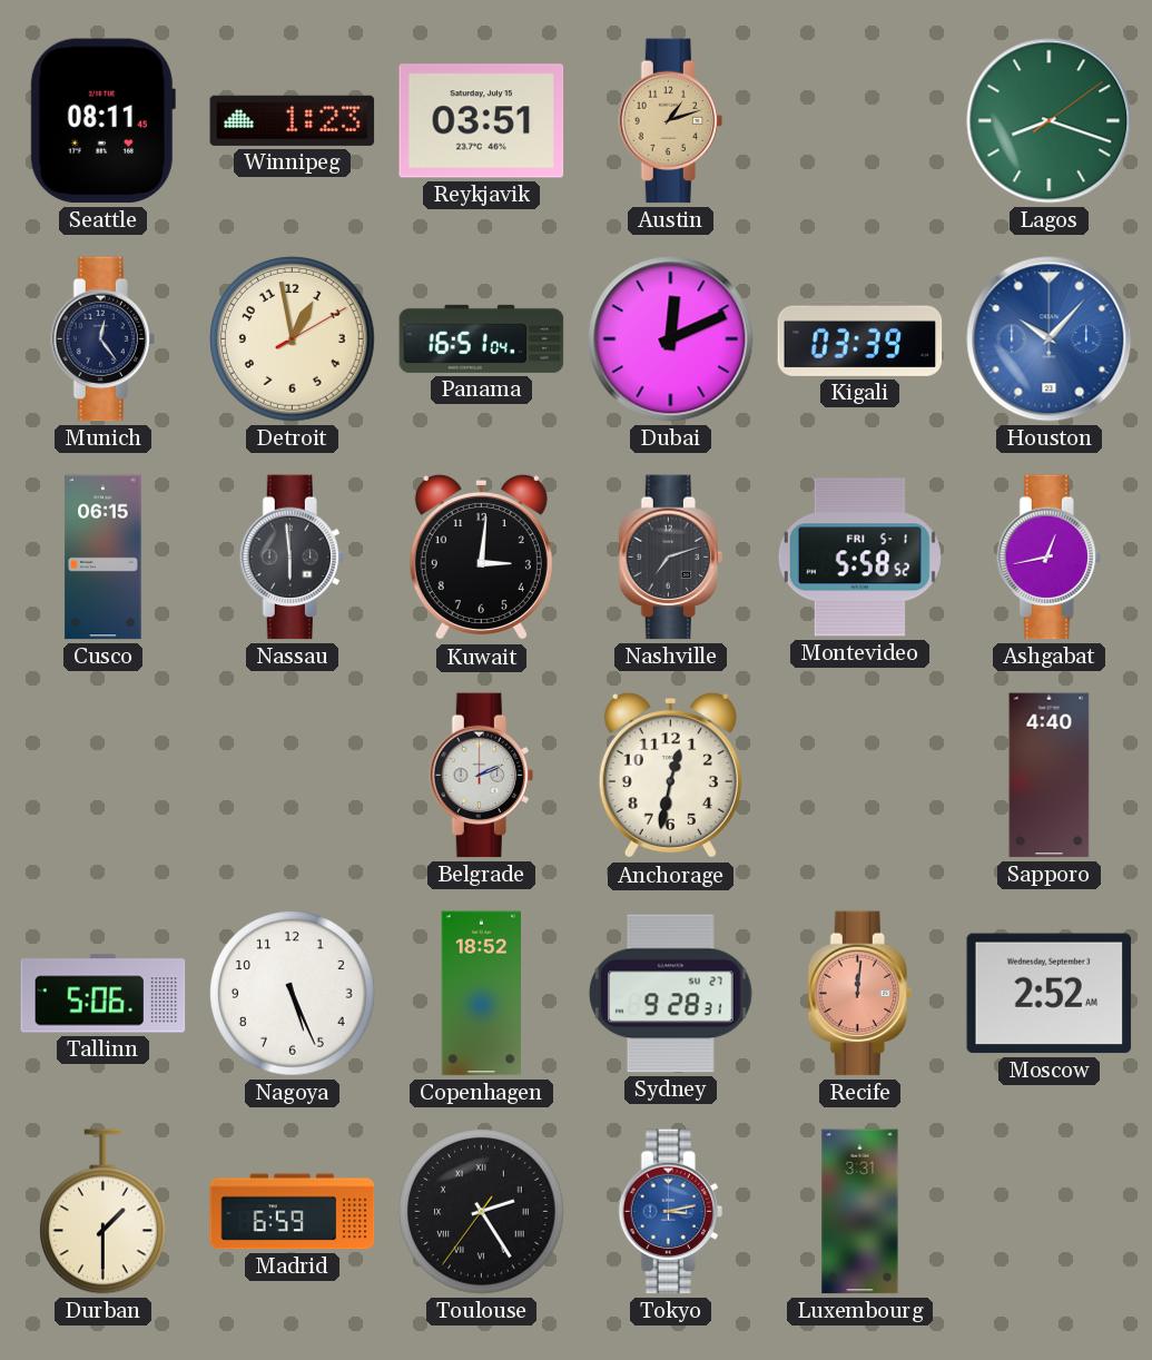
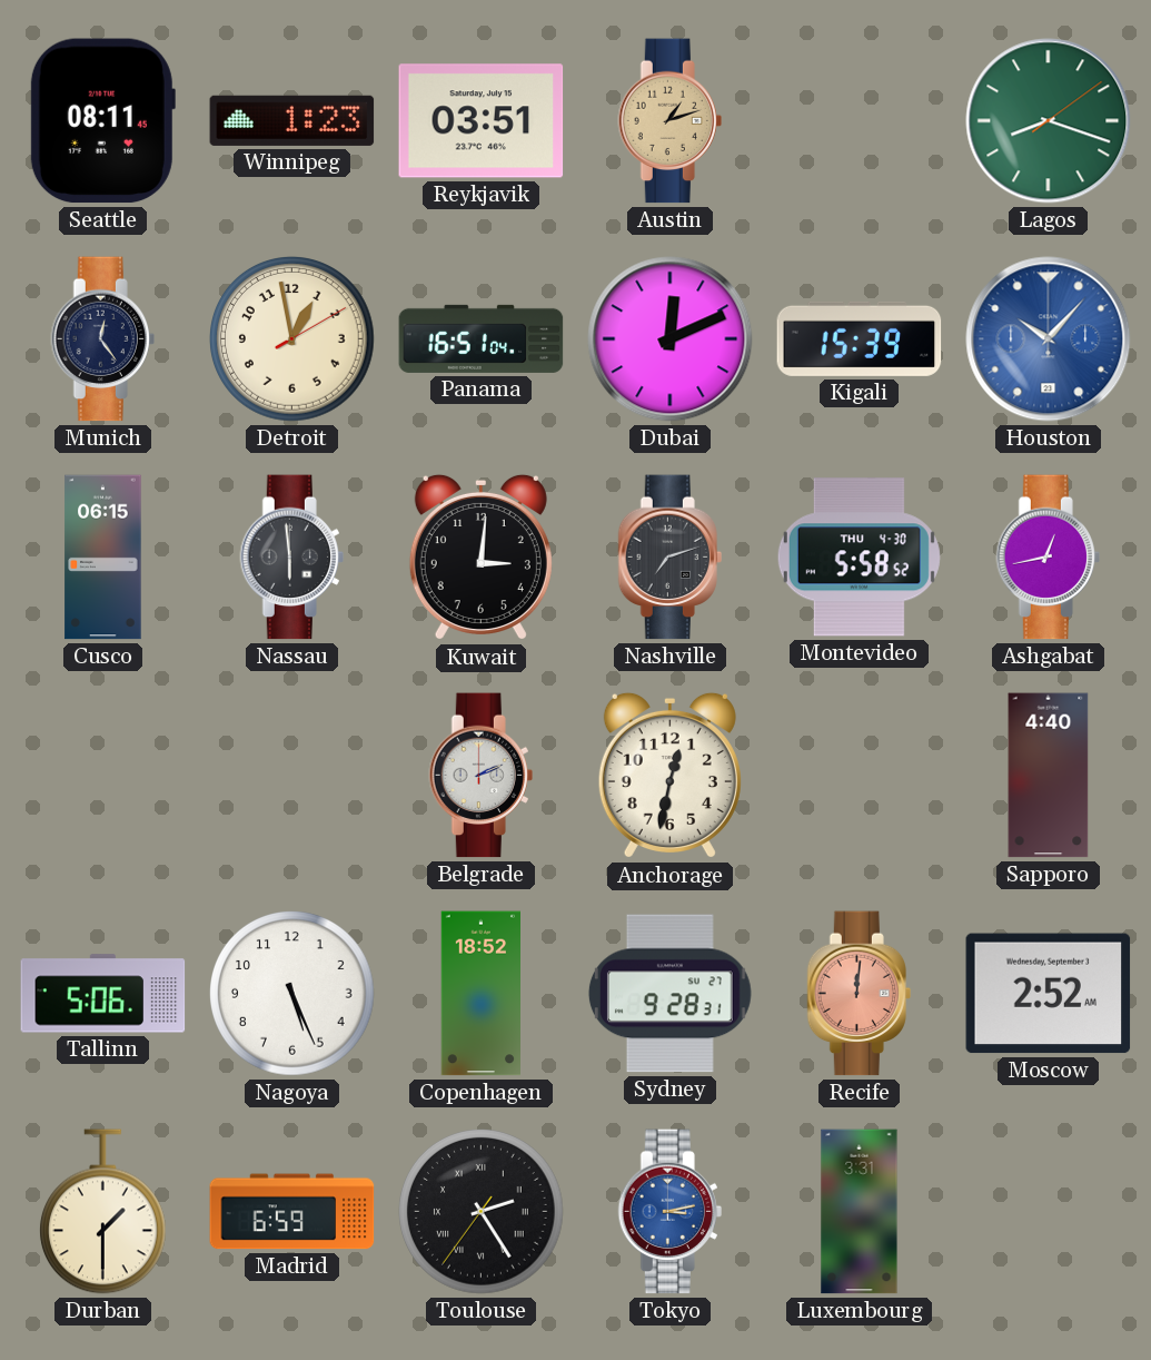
Kigali: 03:39 -> 15:39
Montevideo date: FRI 5-1 -> THU 4-30
